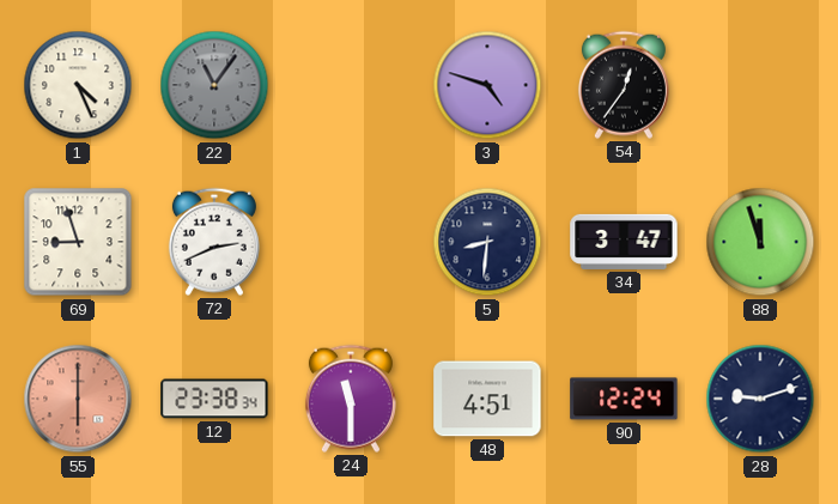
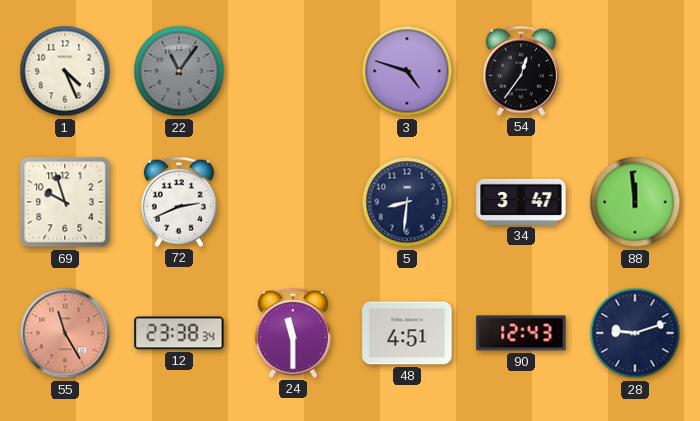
69: 8:57 -> 9:57
88: 11:57 -> 11:59
55: 6:00 -> 11:25
90: 12:24 -> 12:43
